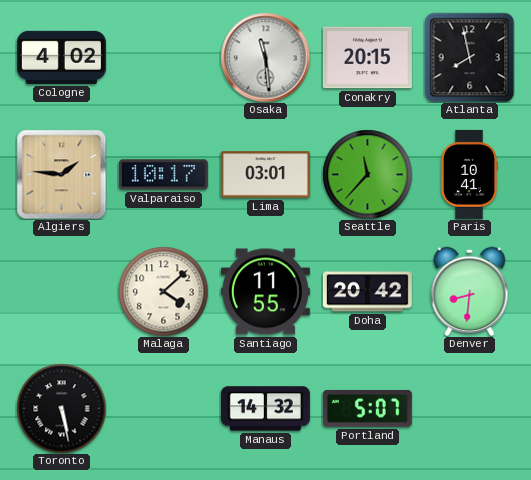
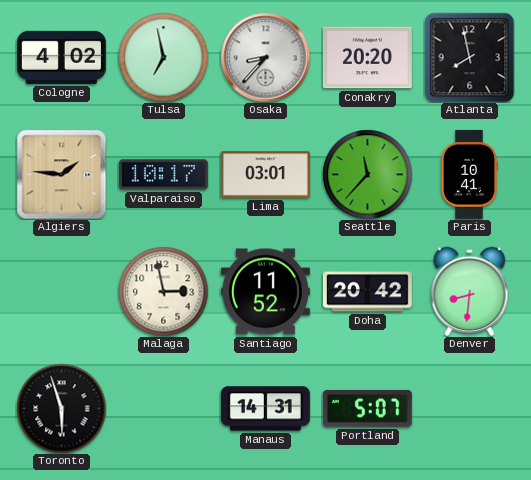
Tulsa: none -> 6:58
Osaka: 11:29 -> 8:37
Conakry: 20:15 -> 20:20
Malaga: 4:08 -> 2:58
Santiago: 11:55 -> 11:52
Toronto: 5:28 -> 5:57
Manaus: 14:32 -> 14:31
